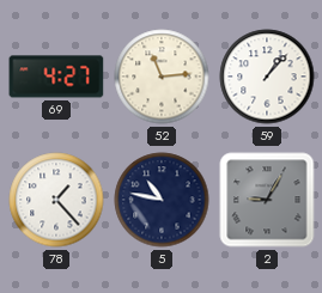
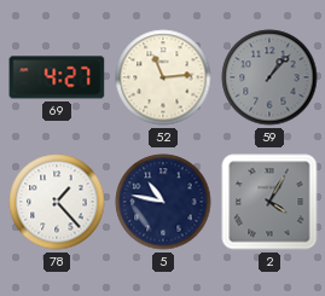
59 dial: white -> grey
2: 9:05 -> 4:05
